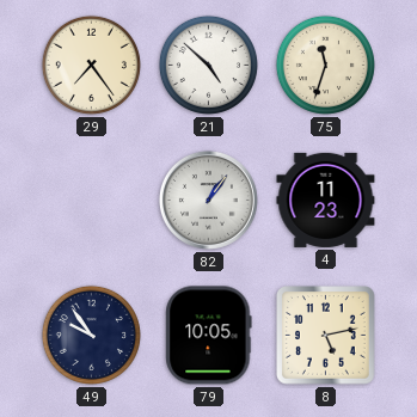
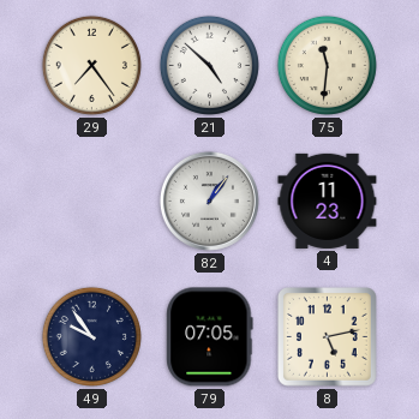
75: 11:33 -> 11:31
79: 10:05 -> 07:05
